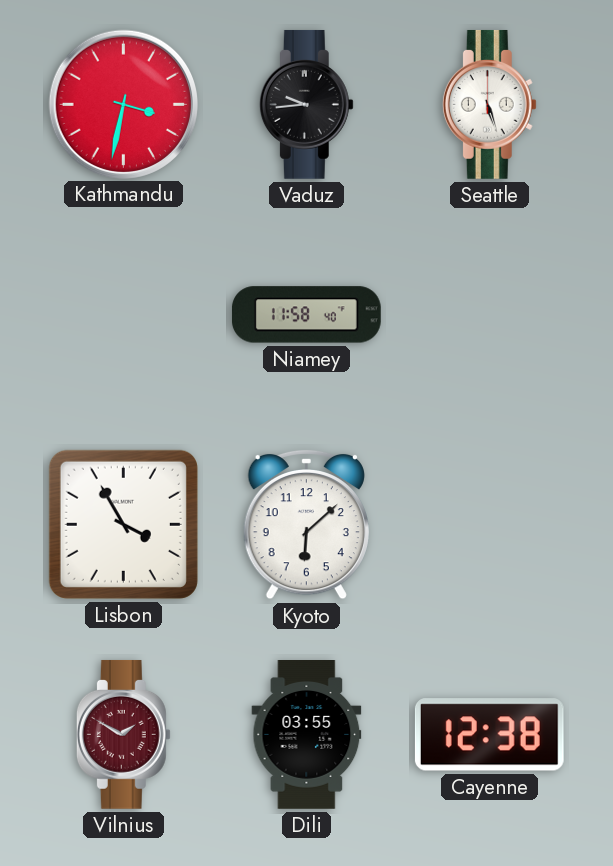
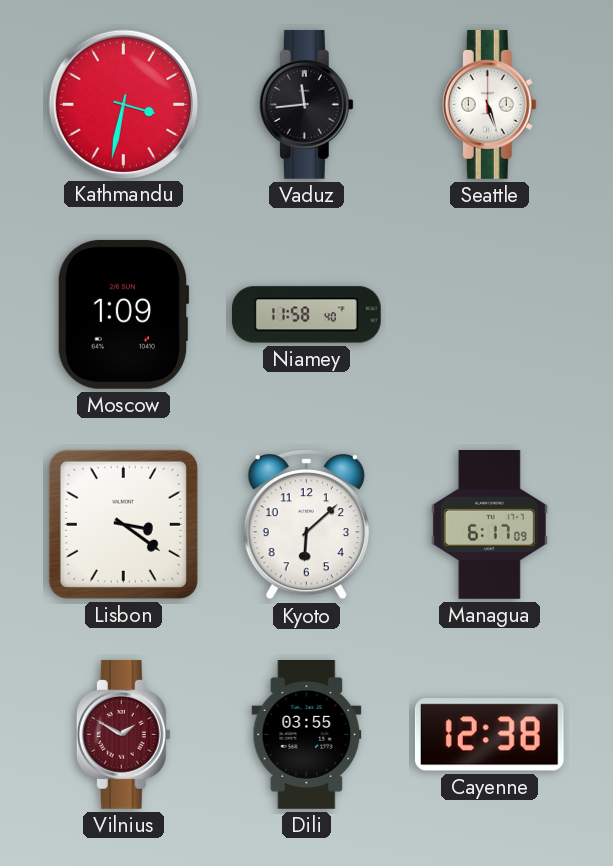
Vaduz: 9:44 -> 11:44
Moscow: none -> 1:09
Lisbon: 3:55 -> 3:21
Managua: none -> 6:17
